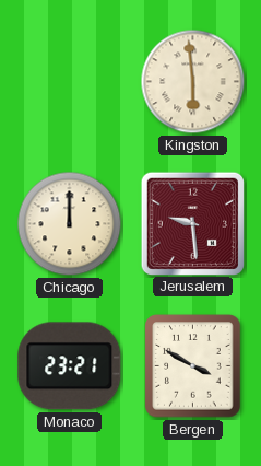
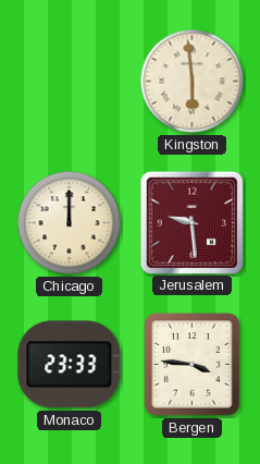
Monaco: 23:21 -> 23:33
Bergen: 3:50 -> 3:46
